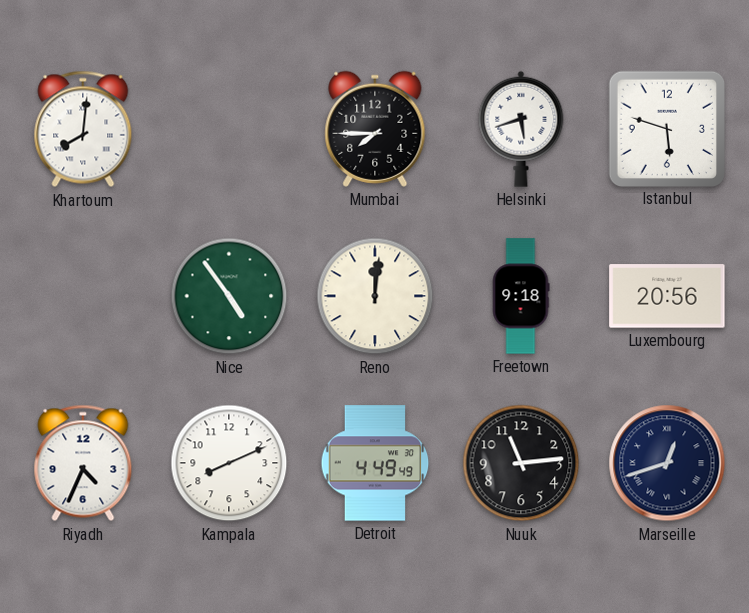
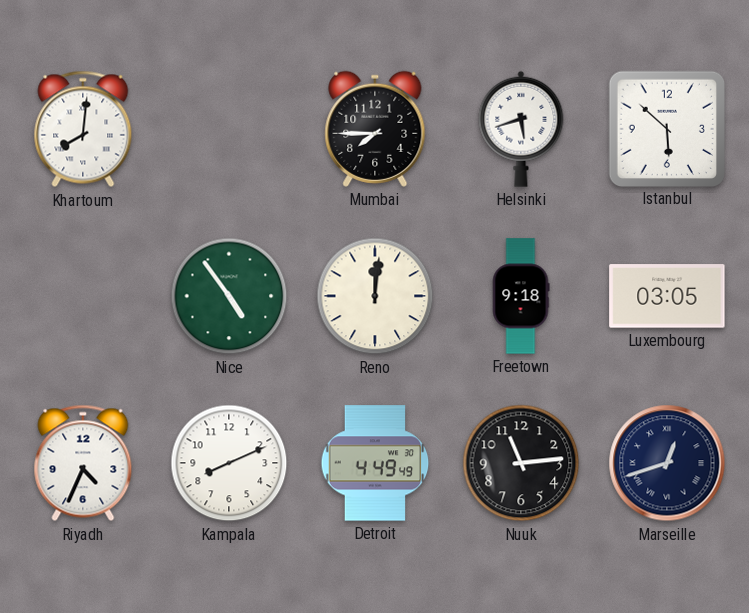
Istanbul: 5:48 -> 5:52
Luxembourg: 20:56 -> 03:05
